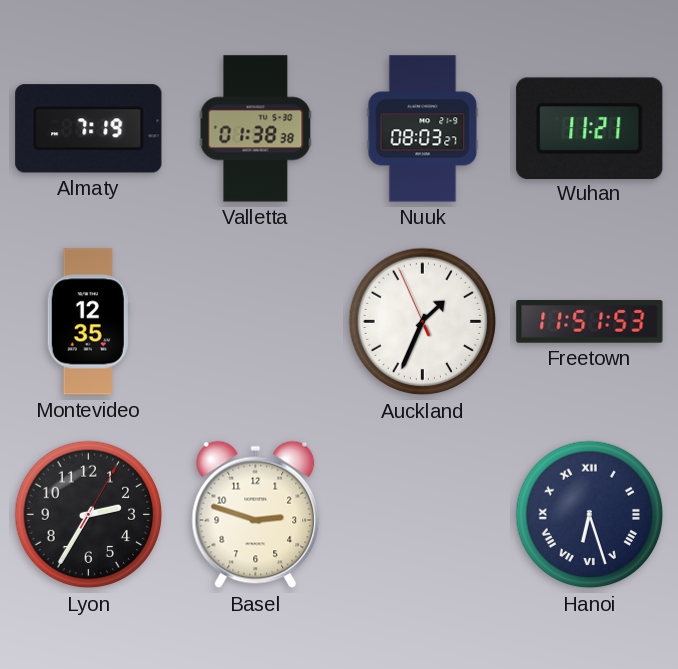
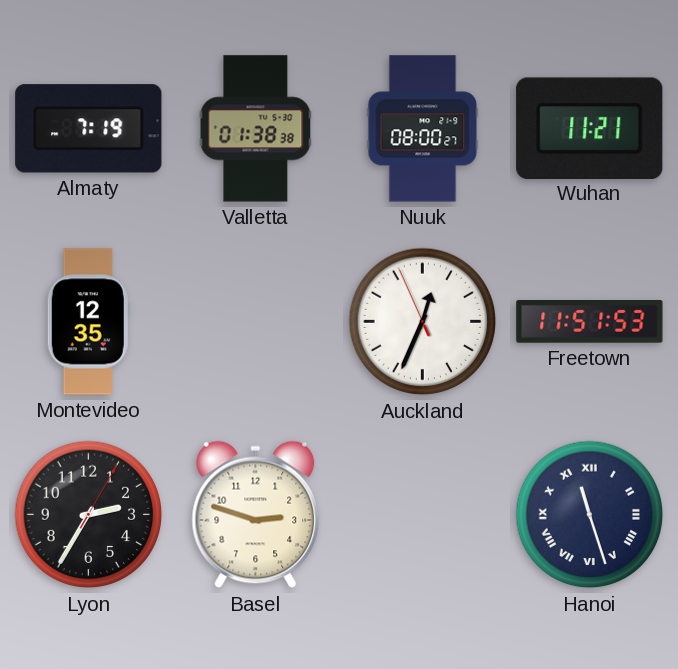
Nuuk: 08:03 -> 08:00
Auckland: 1:33 -> 12:33
Hanoi: 6:27 -> 11:27
